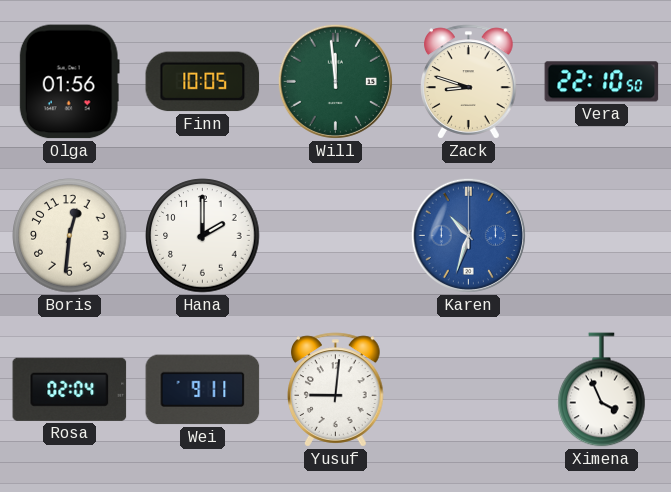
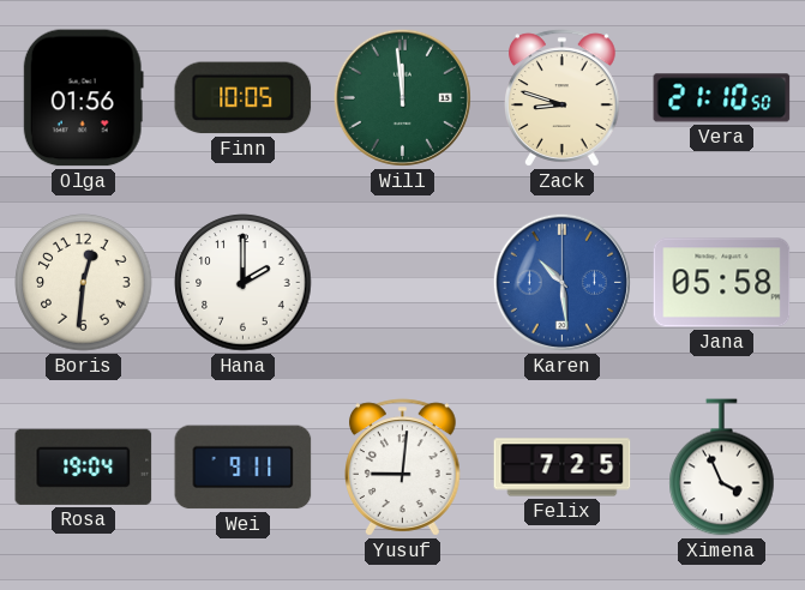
Vera: 22:10 -> 21:10
Karen: 10:33 -> 10:29
Jana: none -> 05:58
Rosa: 02:04 -> 19:04
Felix: none -> 7:25
